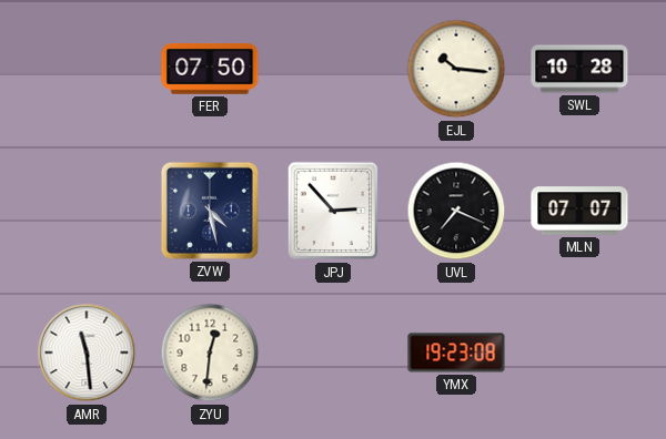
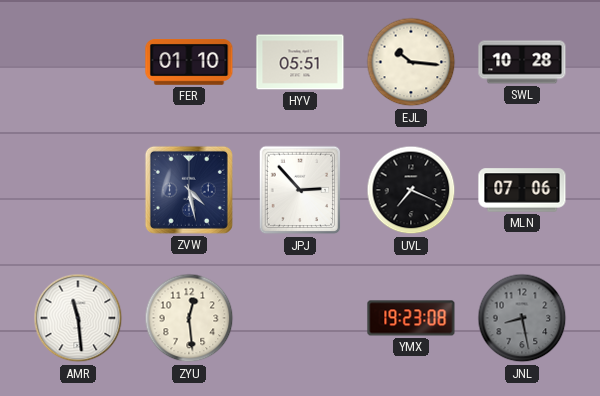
FER: 07:50 -> 01:10
HYV: none -> 05:51
MLN: 07:07 -> 07:06
ZYU: 12:31 -> 12:29
JNL: none -> 8:28
